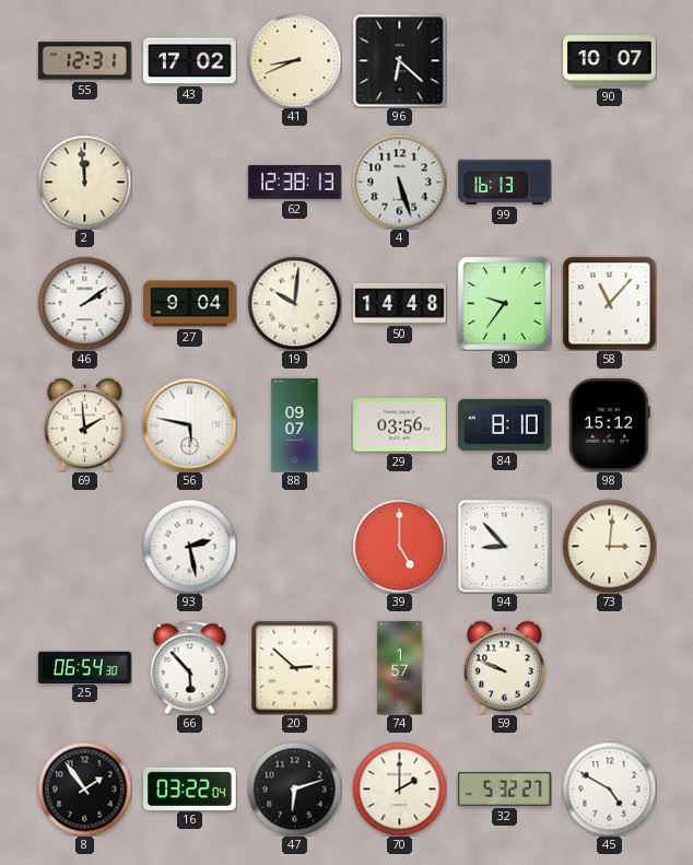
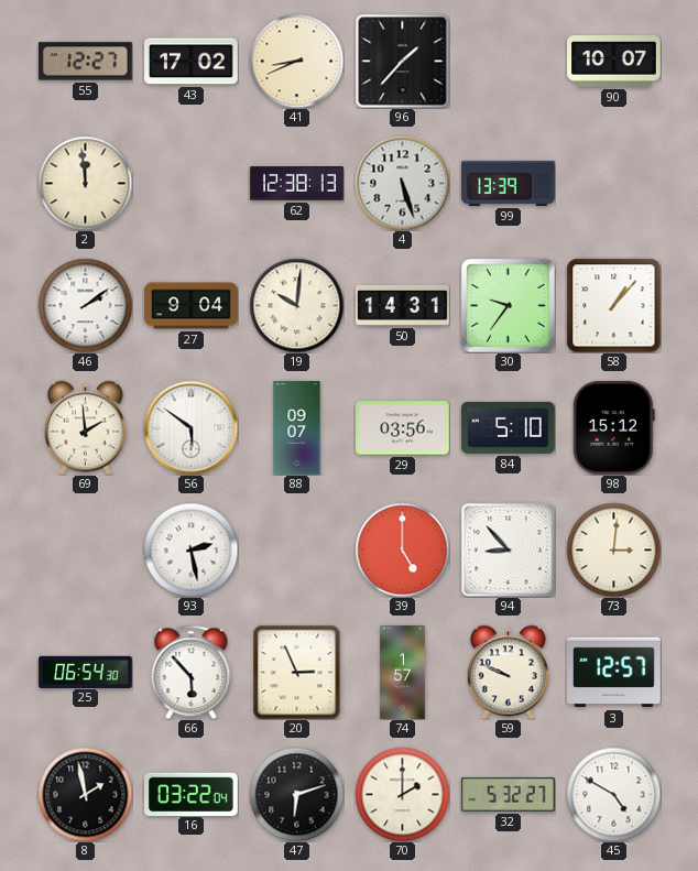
55: 12:31 -> 12:27
96: 6:22 -> 1:37
99: 16:13 -> 13:39
50: 14:48 -> 14:31
58: 11:07 -> 1:07
56: 5:47 -> 5:51
84: 8:10 -> 5:10
20: 2:52 -> 2:56
3: none -> 12:57
8: 1:54 -> 1:58
